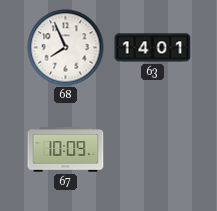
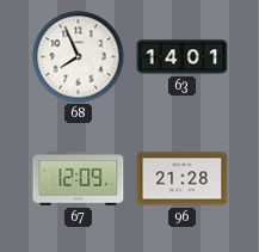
67: 10:09 -> 12:09
96: none -> 21:28
